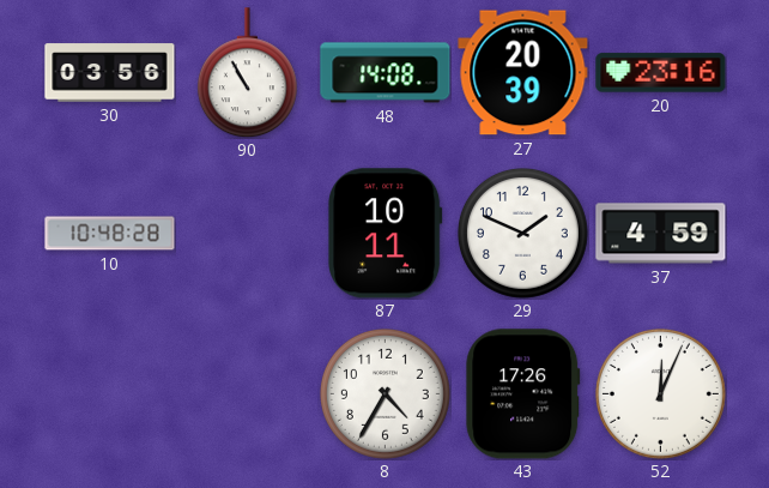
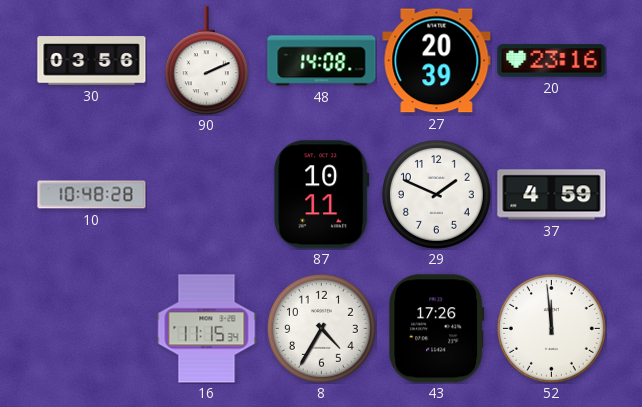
90: 10:55 -> 2:11
16: none -> 11:15
52: 12:04 -> 11:59
